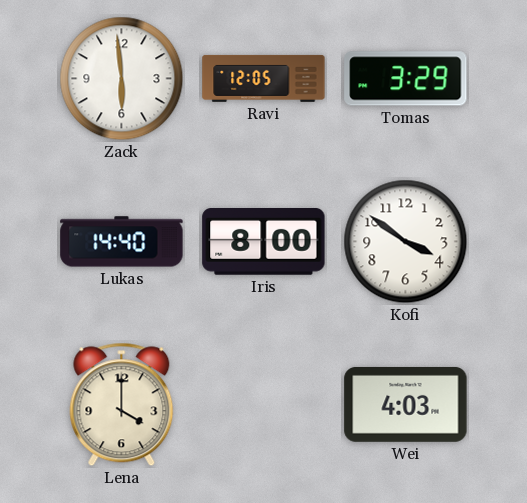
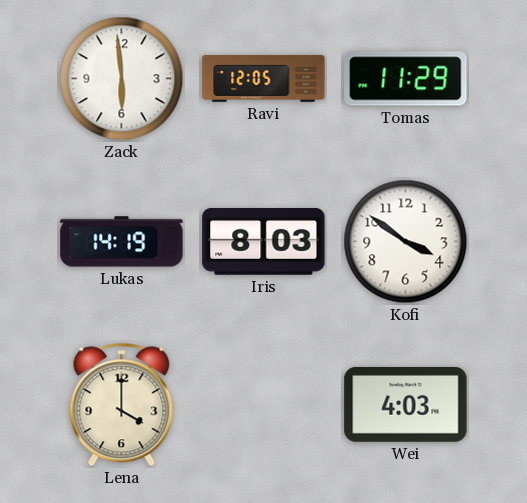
Tomas: 3:29 -> 11:29
Lukas: 14:40 -> 14:19
Iris: 8:00 -> 8:03
